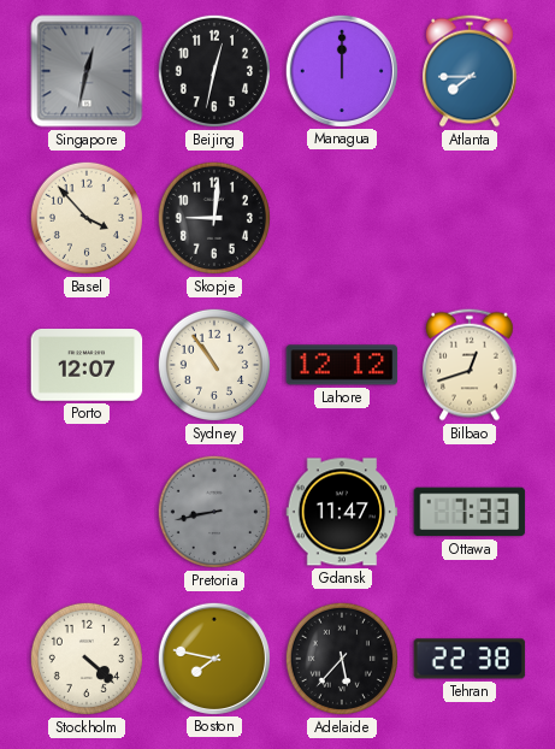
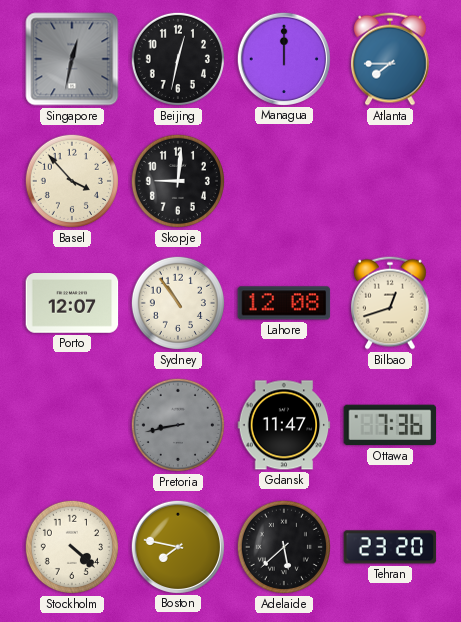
Lahore: 12:12 -> 12:08
Ottawa: 7:33 -> 7:36
Adelaide: 5:37 -> 5:38
Tehran: 22:38 -> 23:20
